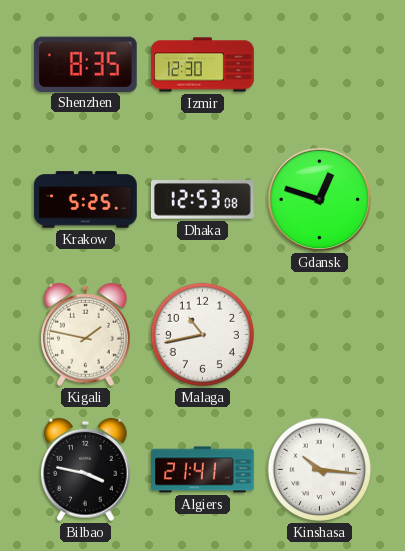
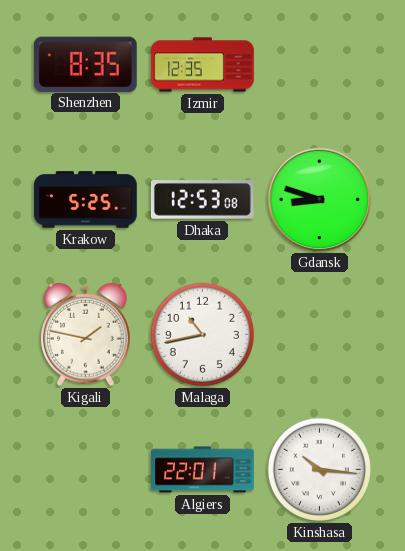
Izmir: 12:30 -> 12:35
Gdansk: 12:48 -> 8:48
Bilbao: 3:47 -> none
Algiers: 21:41 -> 22:01
